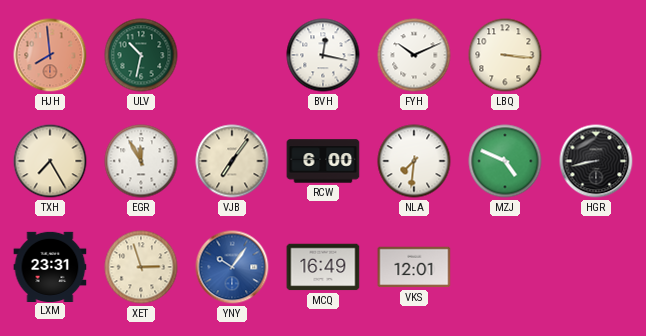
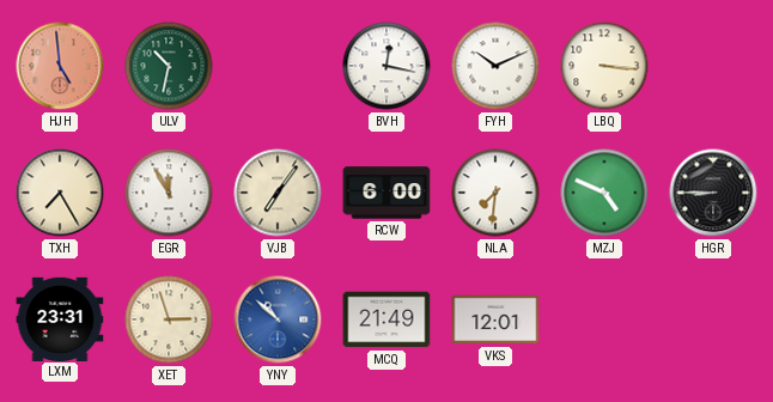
HJH: 7:59 -> 4:59
HGR: 8:43 -> 8:45
YNY: 10:06 -> 10:52
MCQ: 16:49 -> 21:49
